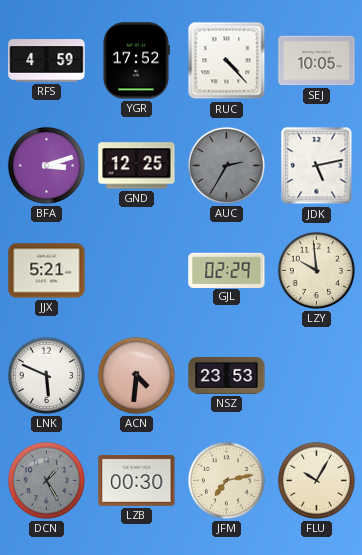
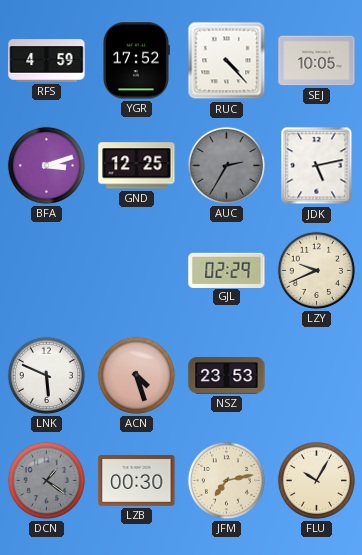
JJX: 5:21 -> none
LZY: 9:59 -> 9:41
ACN: 4:31 -> 4:27
DCN: 1:25 -> 1:21
